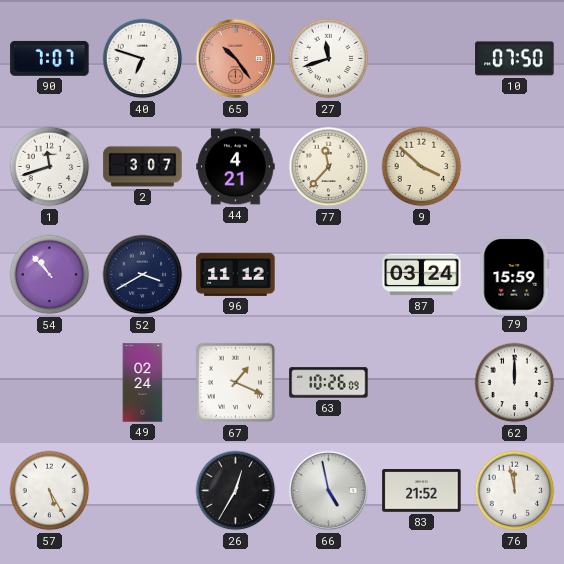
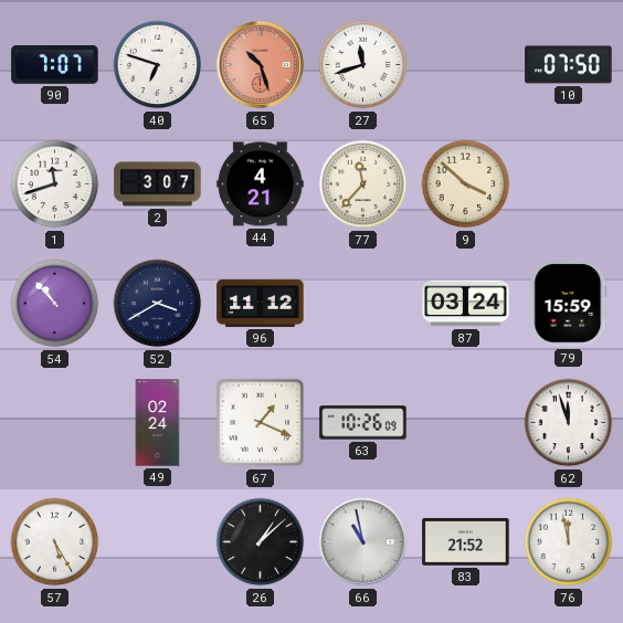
65: 10:24 -> 10:27
62: 12:00 -> 11:57
26: 12:35 -> 1:08
66: 4:58 -> 10:58
